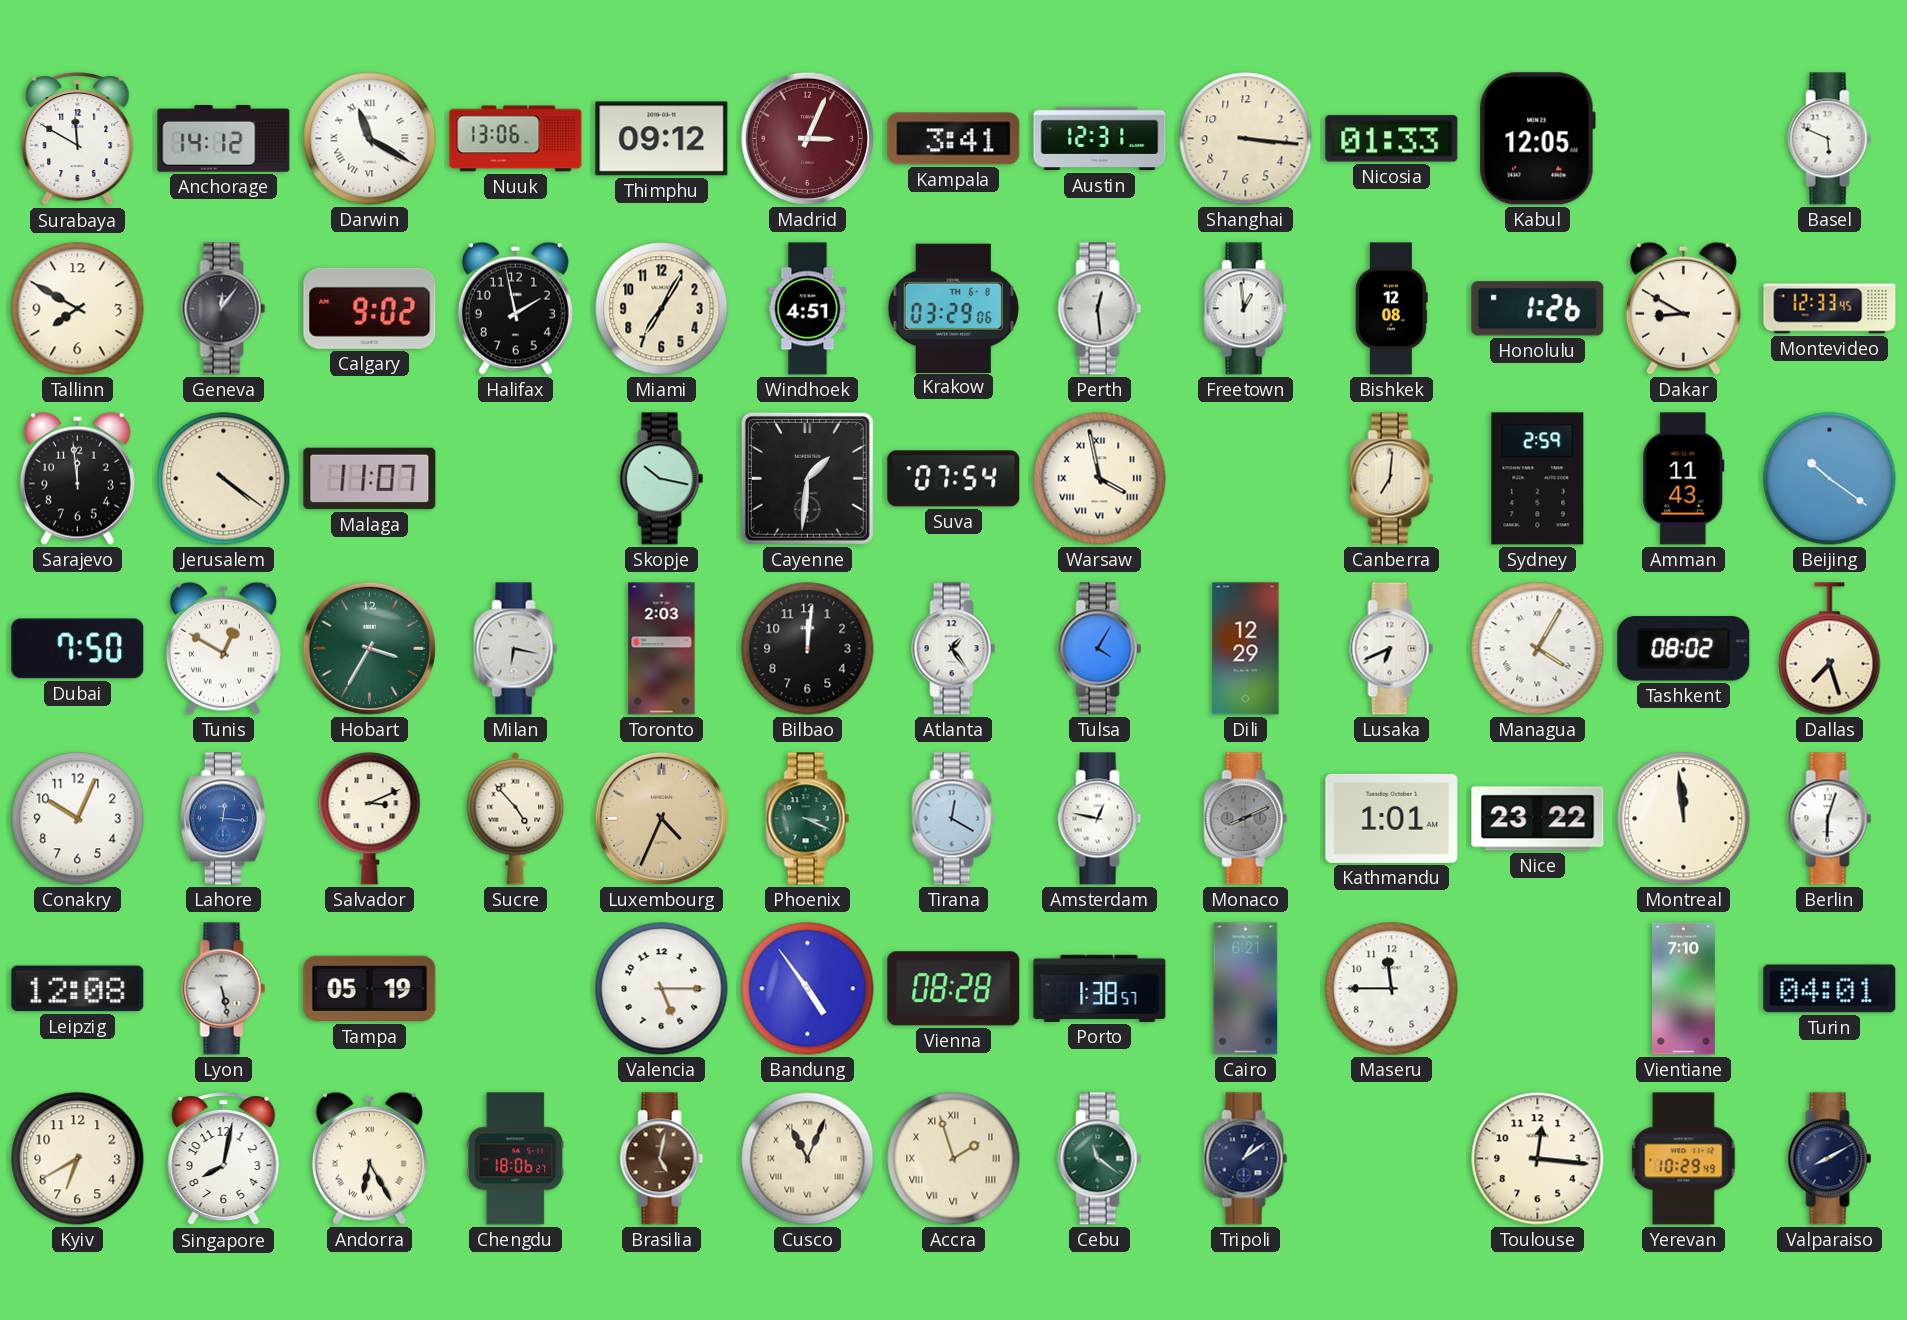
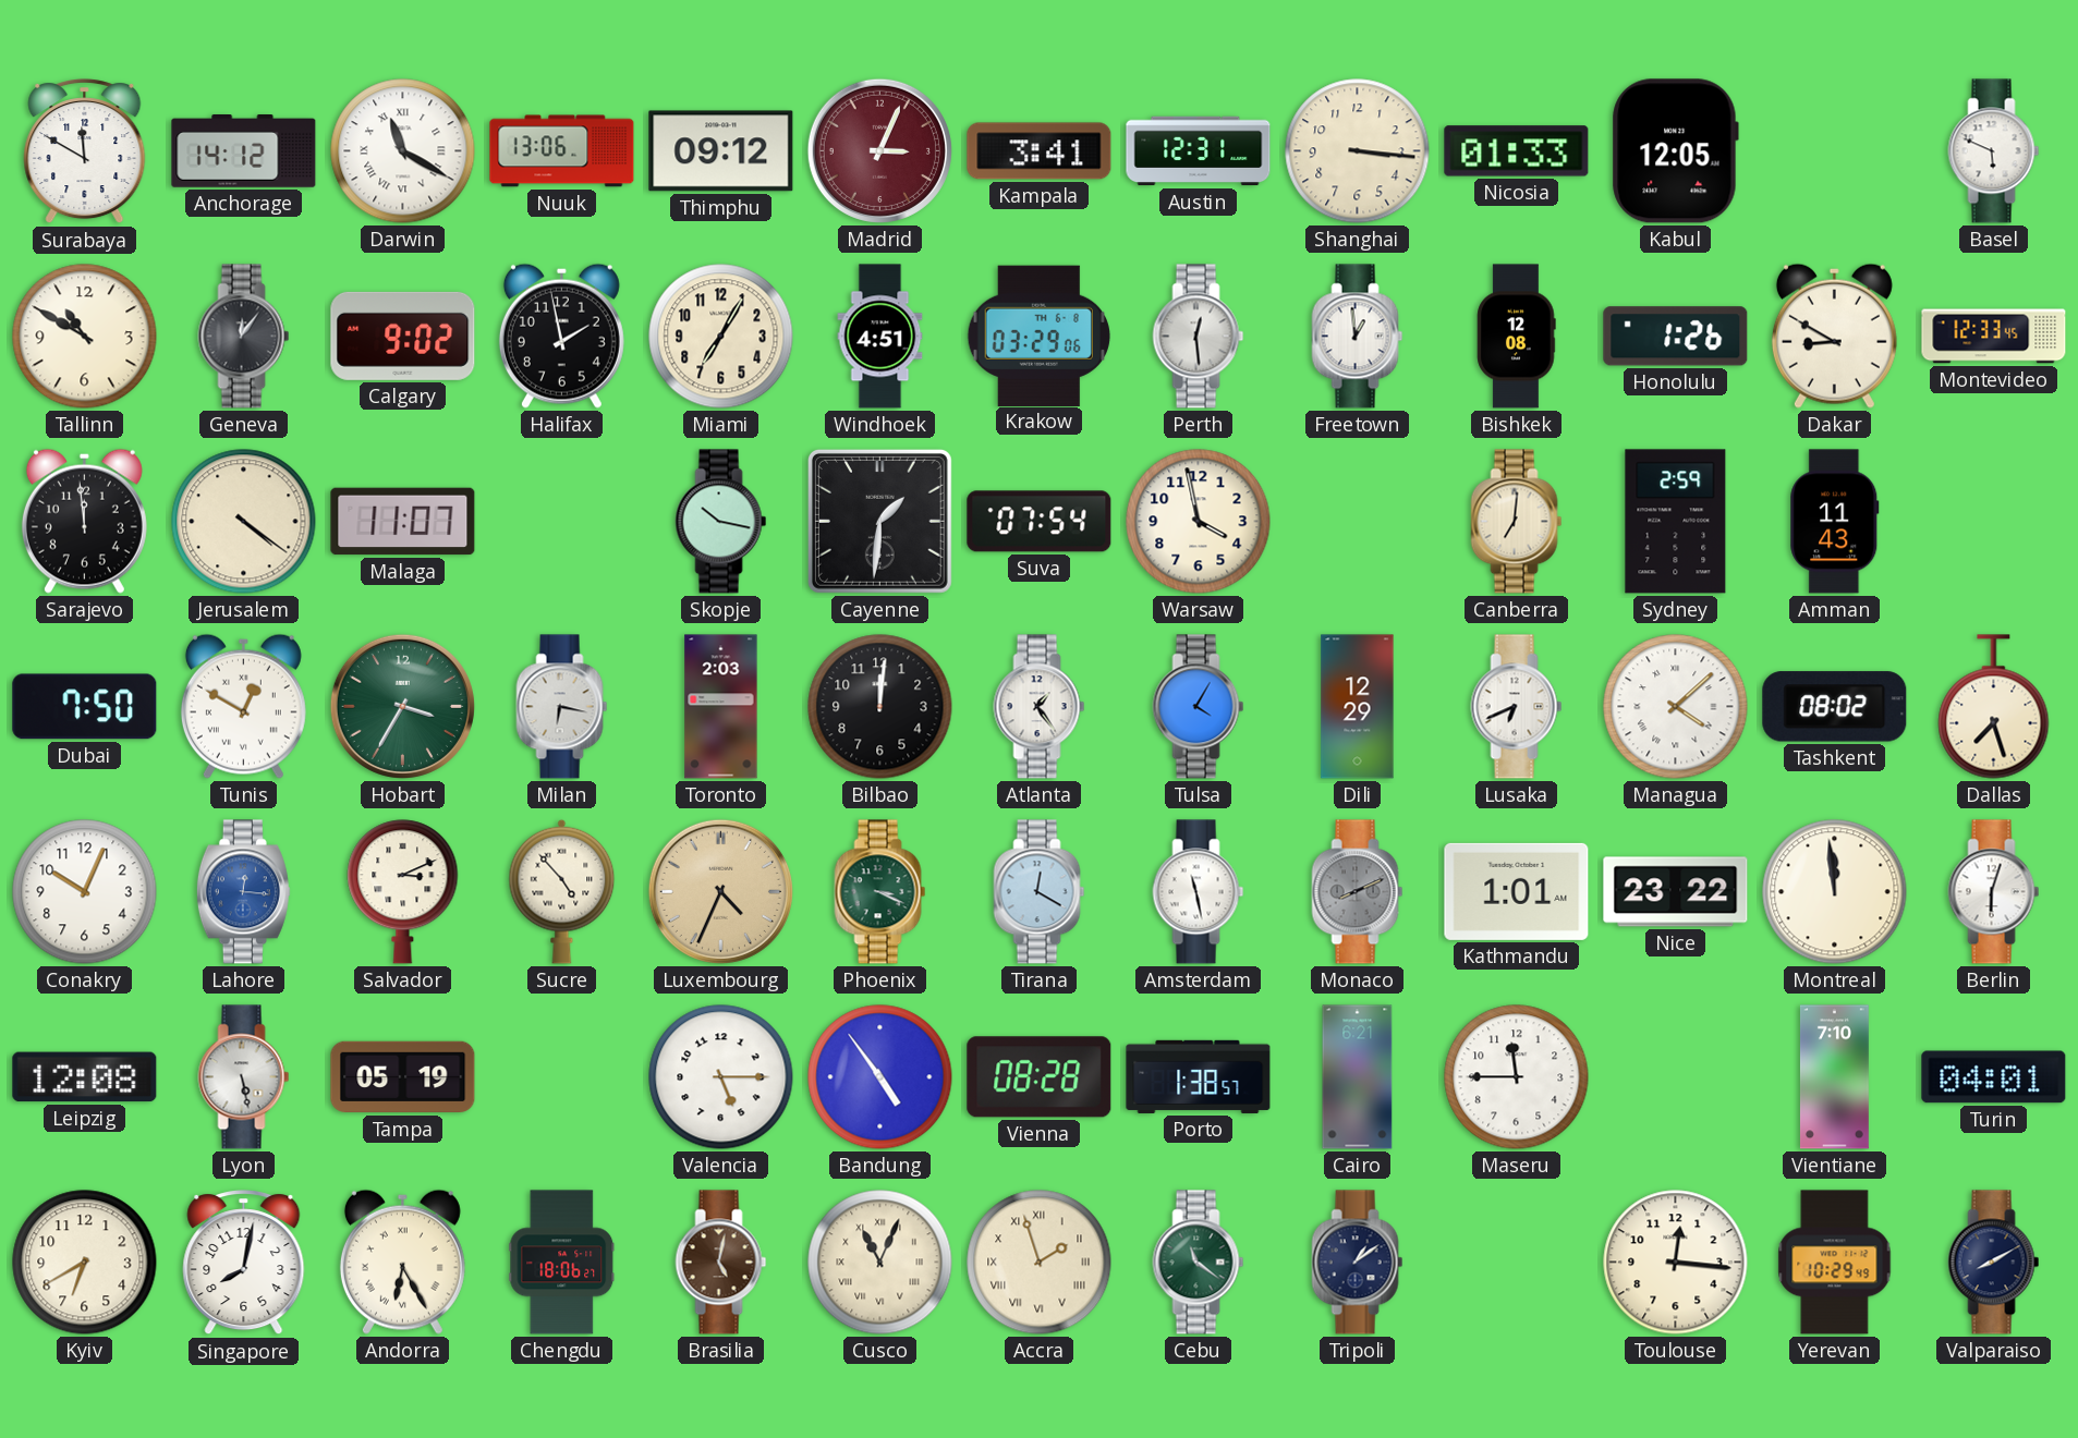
Tallinn: 7:50 -> 10:50
Warsaw numerals: Roman -> Arabic
Beijing: 10:21 -> none
Managua: 4:05 -> 4:08
Amsterdam: 12:47 -> 11:28
